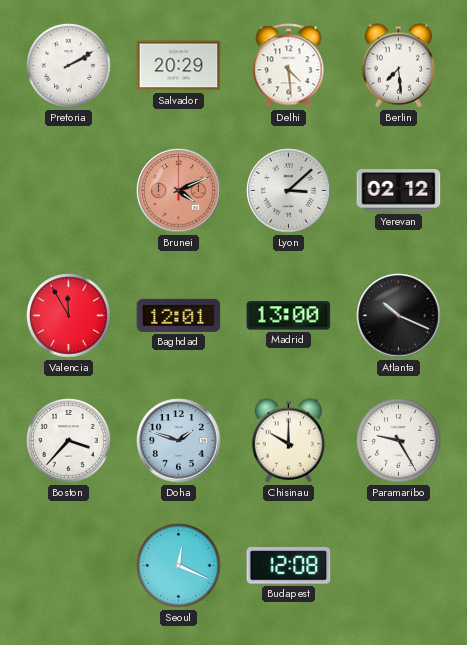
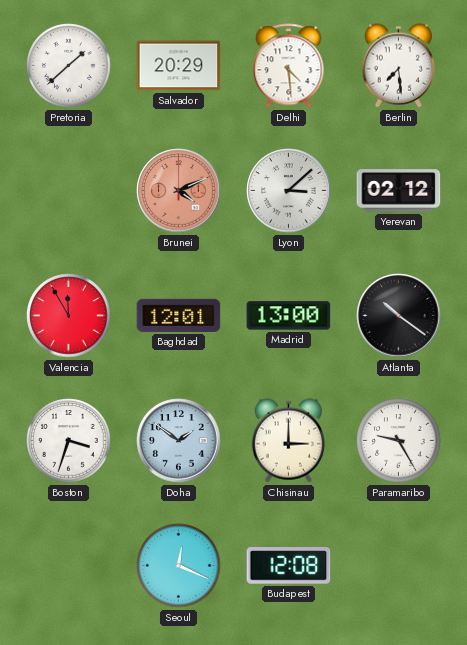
Pretoria: 2:10 -> 1:38
Atlanta: 10:19 -> 10:21
Boston: 3:37 -> 3:33
Doha: 1:48 -> 1:51
Chisinau: 10:00 -> 3:00
